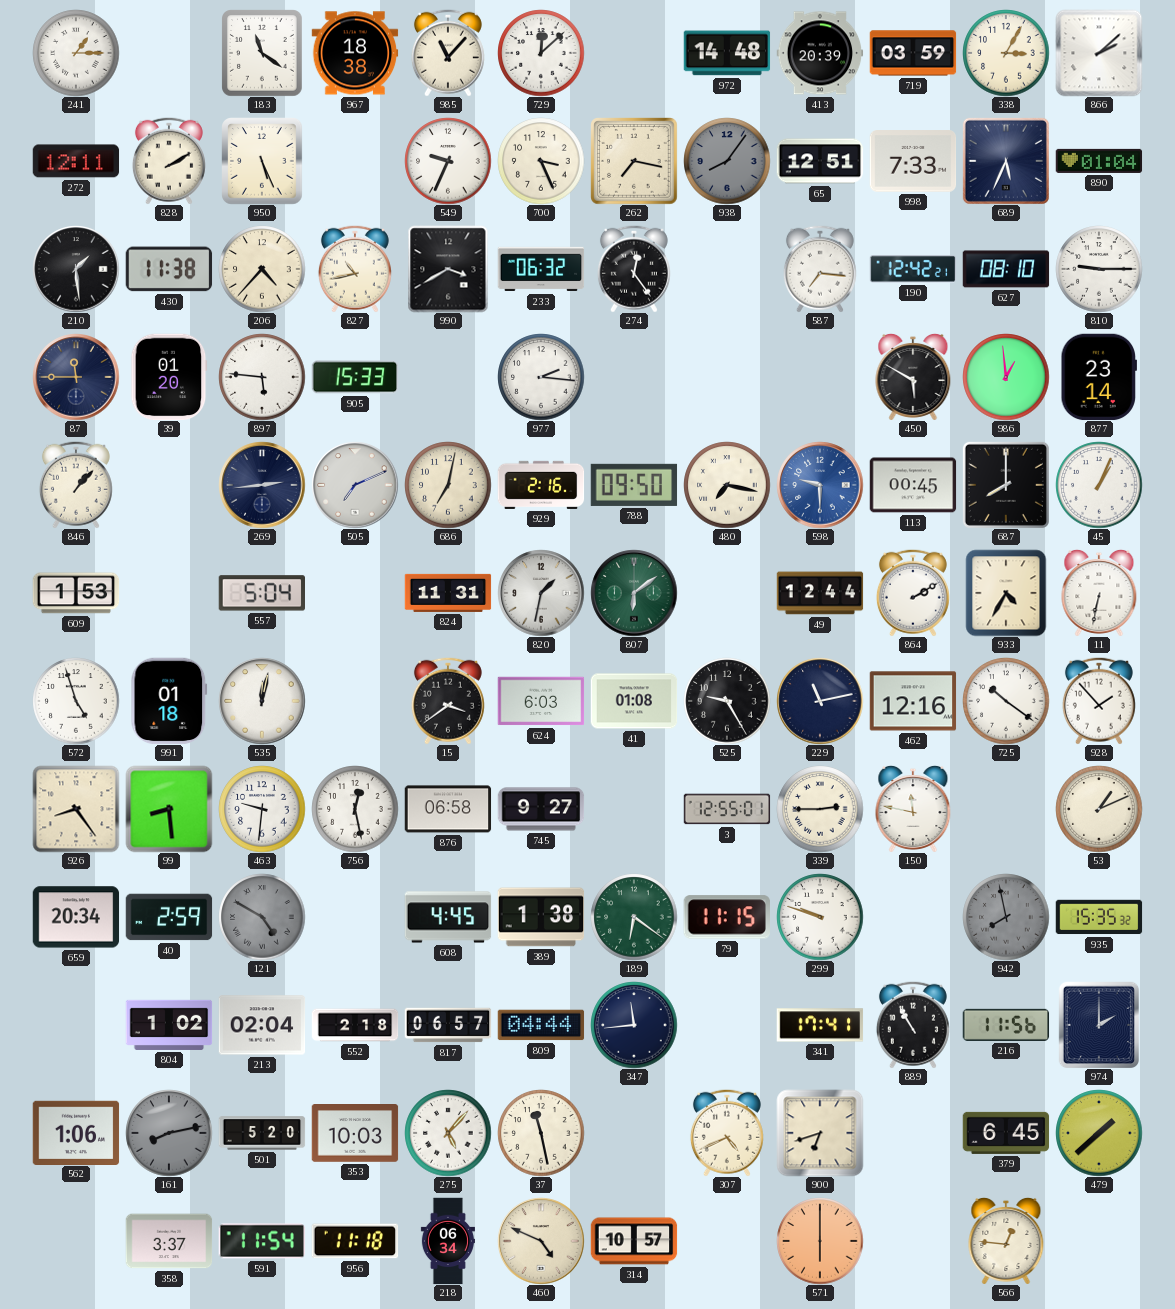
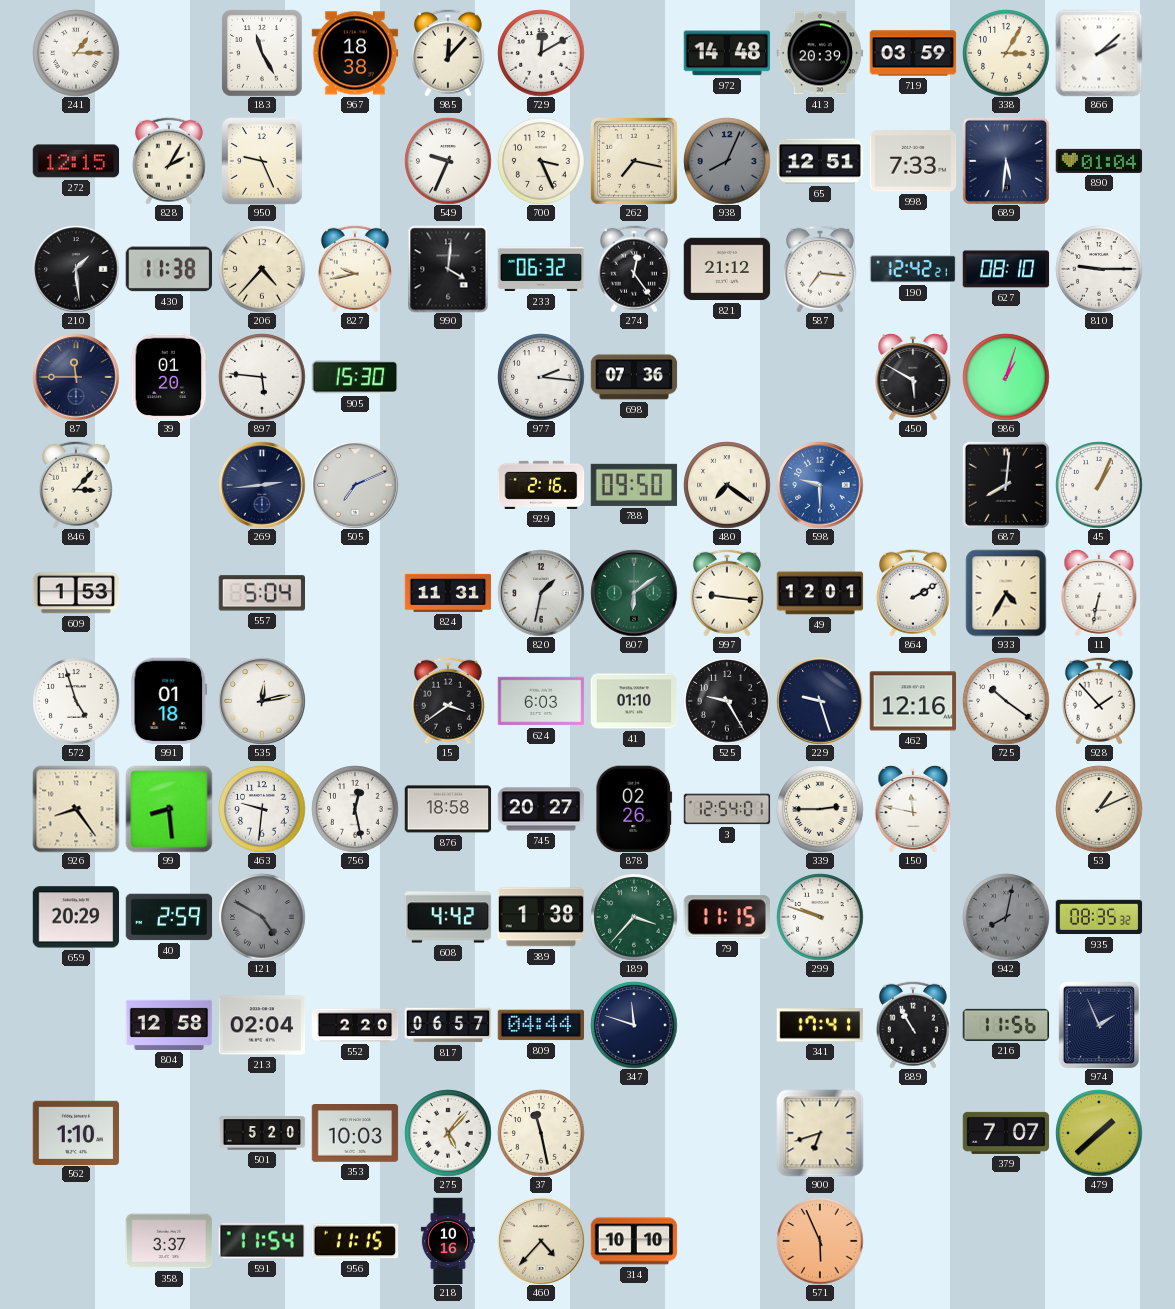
183: 11:21 -> 11:25
985: 11:07 -> 12:07
729: 12:08 -> 12:10
272: 12:11 -> 12:15
828: 2:10 -> 2:05
950: 5:26 -> 9:26
938: 8:06 -> 8:04
689: 5:34 -> 5:31
827: 10:43 -> 9:43
990: 3:40 -> 4:01
821: none -> 21:12
905: 15:33 -> 15:30
698: none -> 07:36
986: 12:59 -> 1:03
877: 23:14 -> none
846: 1:07 -> 3:07
686: 7:02 -> none
480: 7:17 -> 7:21
113: 00:45 -> none
687: 8:00 -> 8:01
997: none -> 9:16
49: 12:44 -> 12:01
535: 12:02 -> 12:13
41: 01:08 -> 01:10
229: 11:13 -> 9:27
876: 06:58 -> 18:58
745: 9:27 -> 20:27
878: none -> 02:26
3: 12:55 -> 12:54
659: 20:34 -> 20:29
608: 4:45 -> 4:42
189: 6:21 -> 3:37
942: 7:58 -> 8:02
935: 15:35 -> 08:35
804: 1:02 -> 12:58
552: 2:18 -> 2:20
347: 11:44 -> 11:48
974: 2:00 -> 1:56
562: 1:06 -> 1:10
161: 8:13 -> none
307: 4:41 -> none
379: 6:45 -> 7:07
956: 11:18 -> 11:15
218: 06:34 -> 10:16
460: 4:49 -> 4:37
314: 10:57 -> 10:10
571: 6:00 -> 5:56
566: 12:46 -> none
